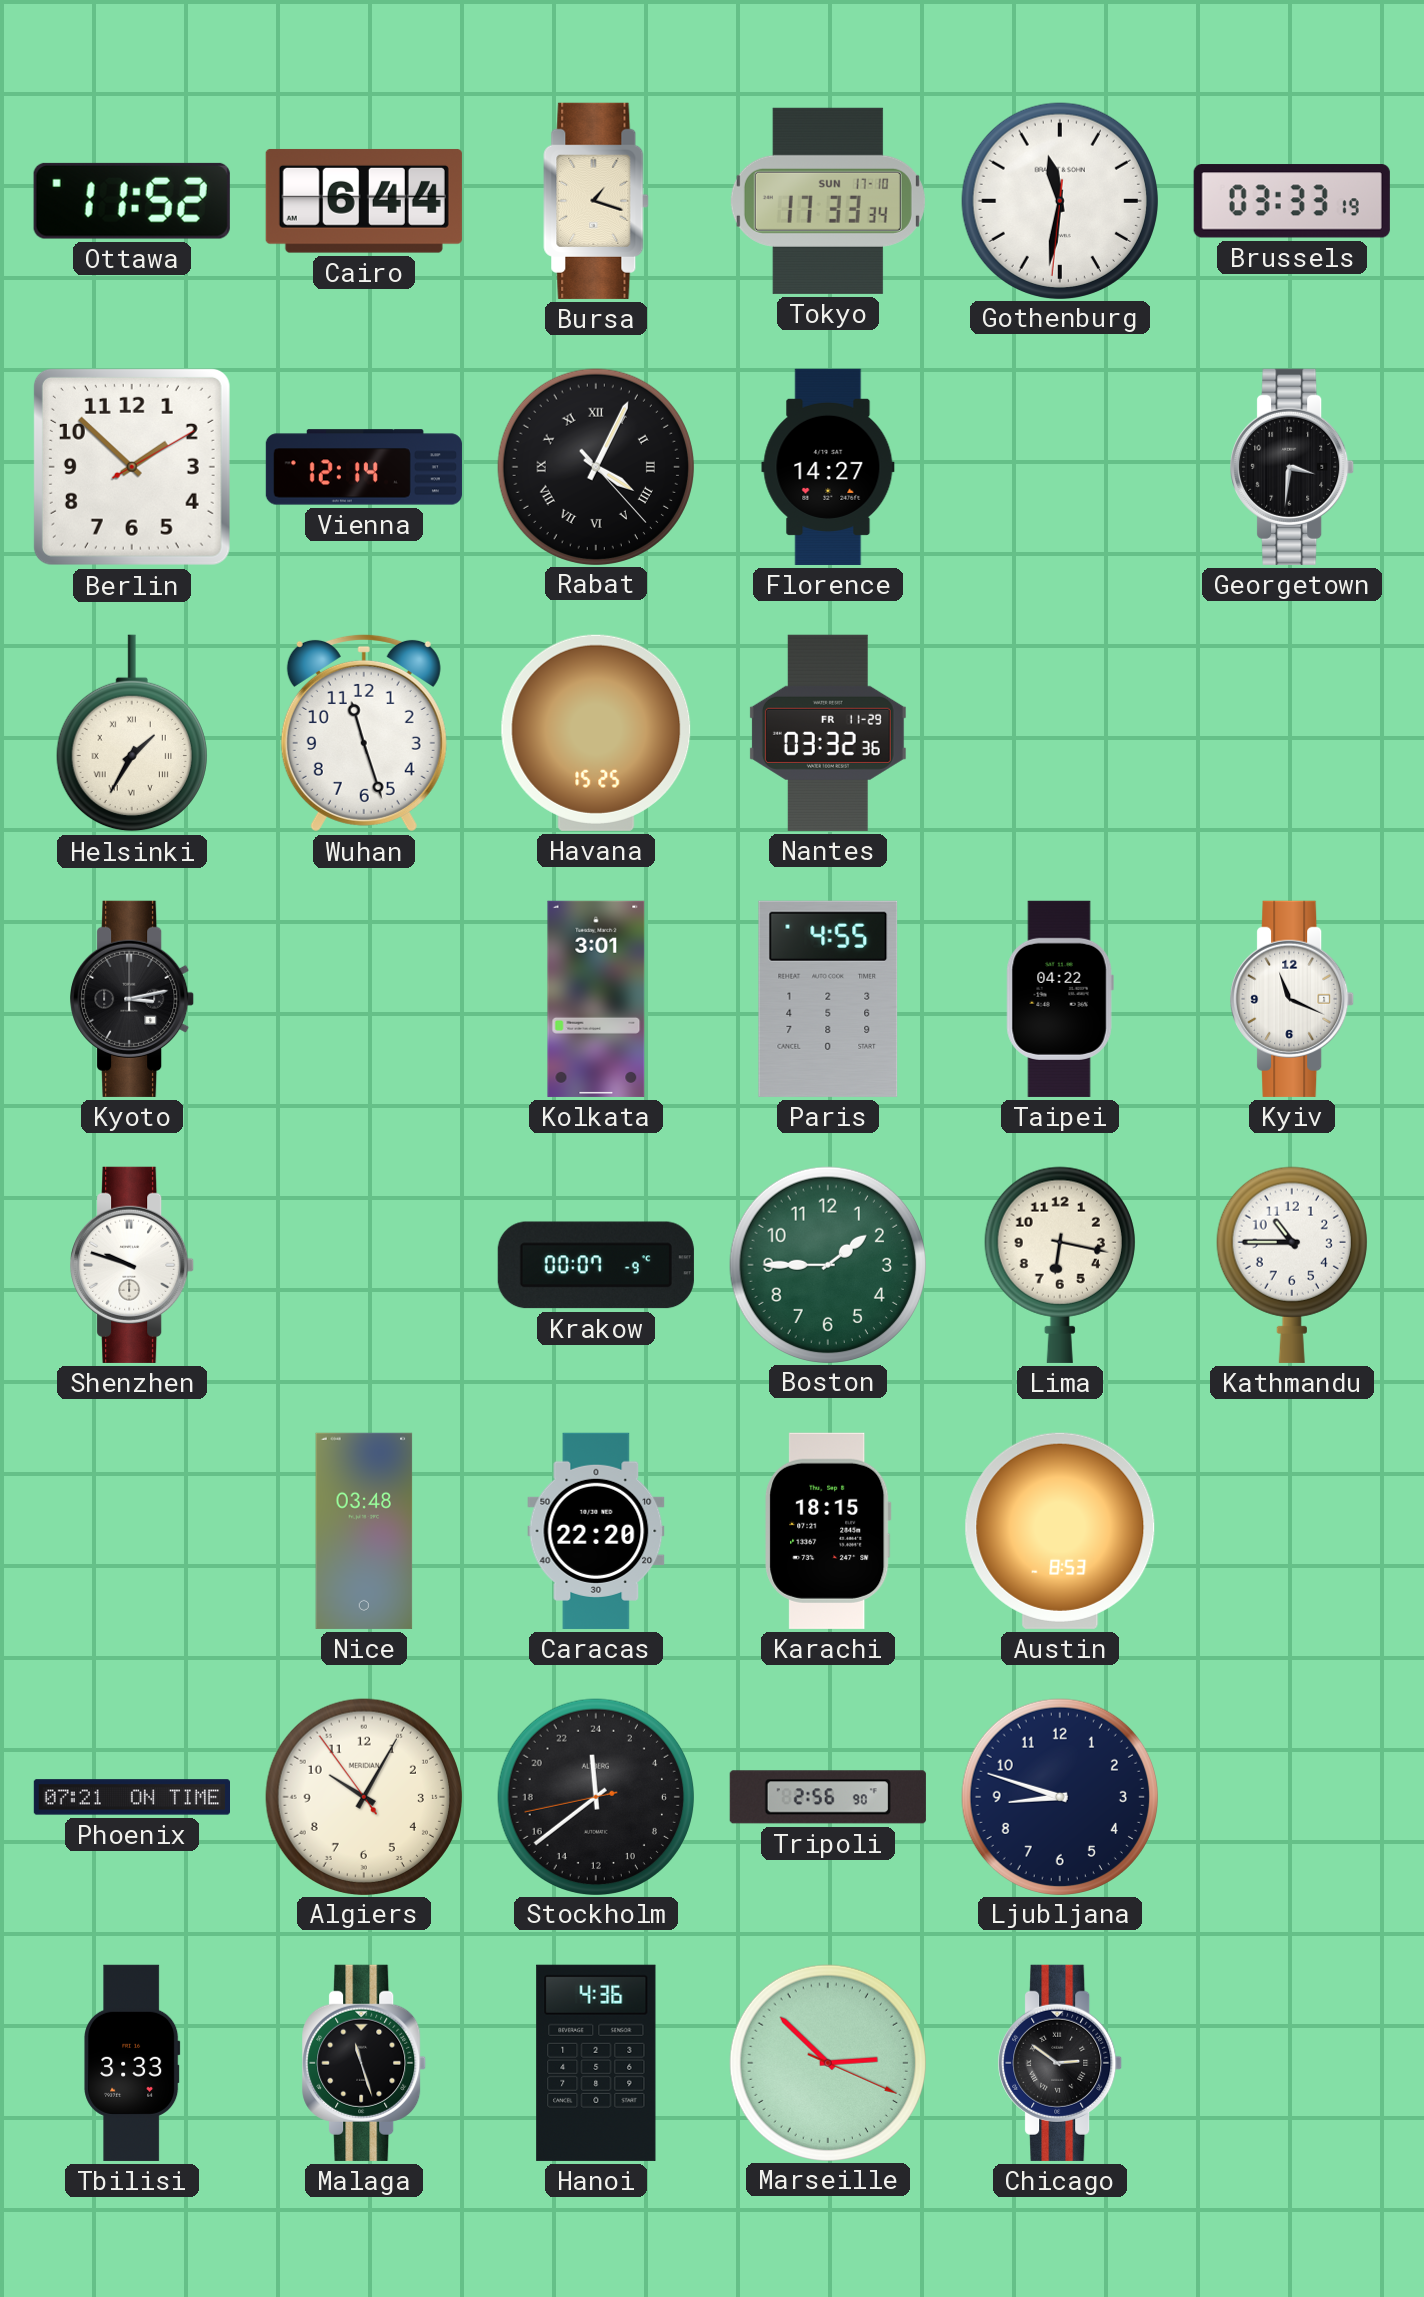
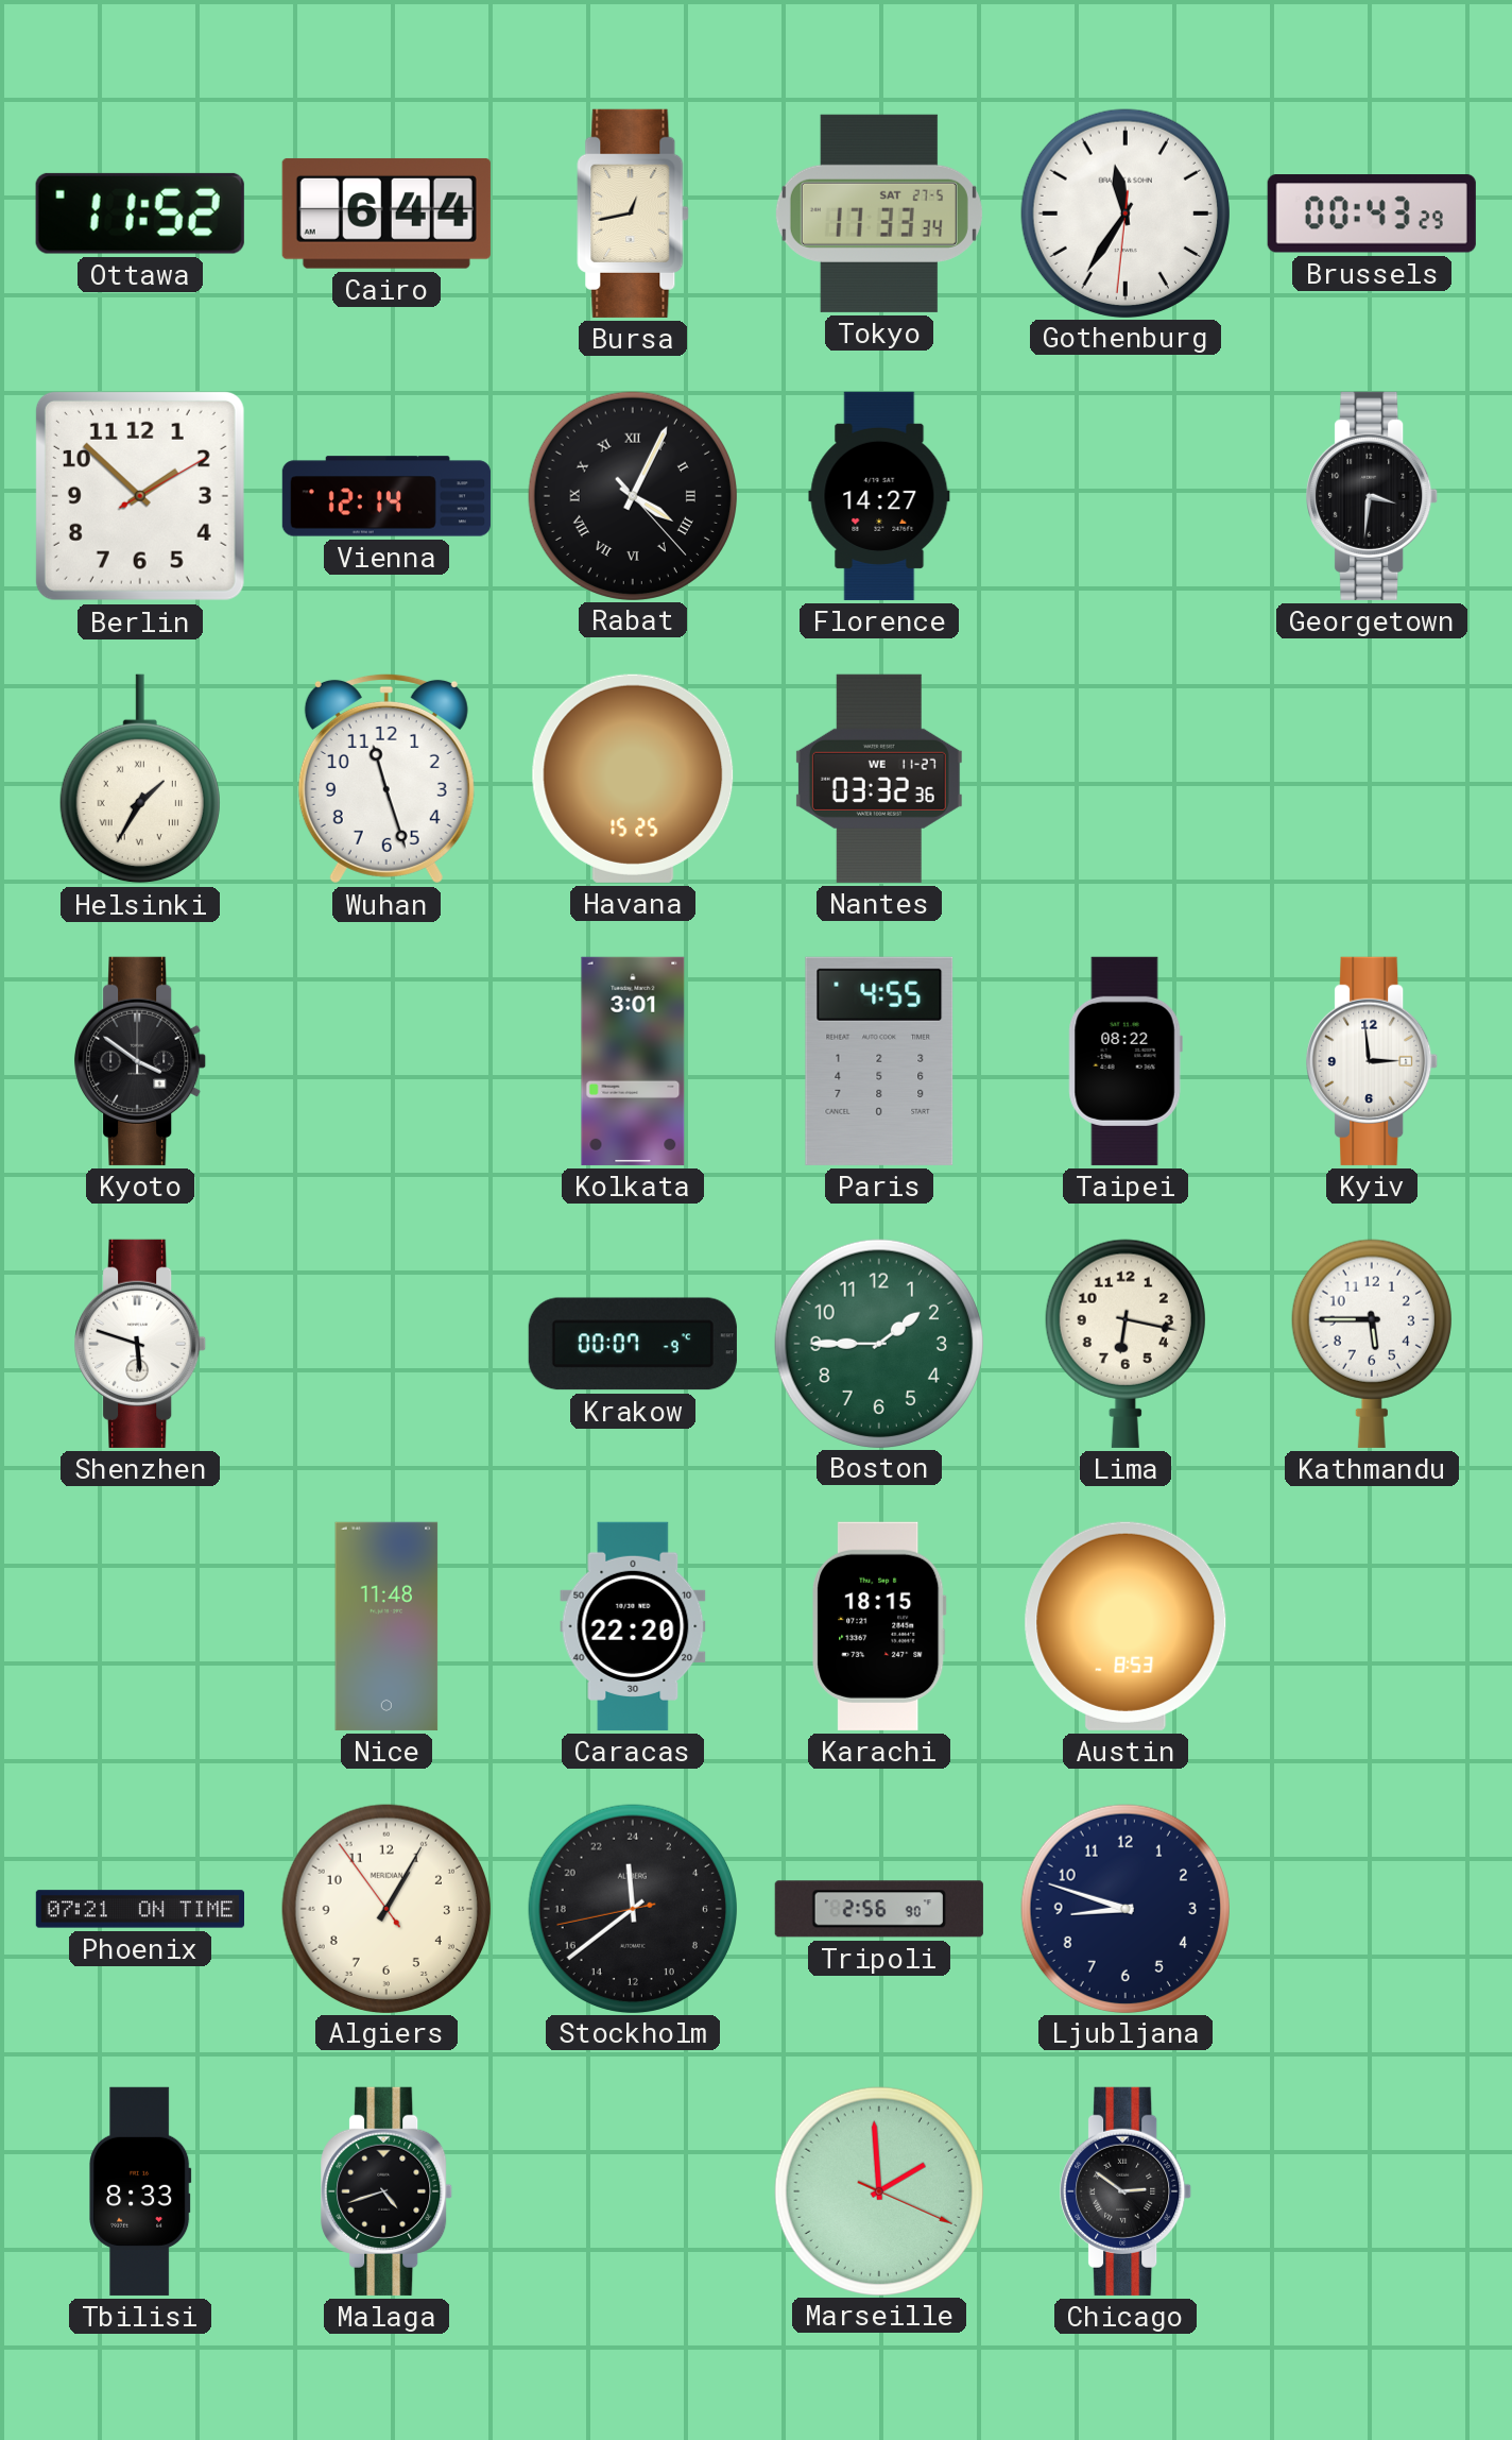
Bursa: 1:18 -> 12:43
Tokyo date: SUN 17-10 -> SAT 27-5
Gothenburg: 11:31 -> 11:35
Brussels: 03:33 -> 00:43
Nantes date: FR 11-29 -> WE 11-27
Kyoto: 3:13 -> 3:51
Taipei: 04:22 -> 08:22
Kyiv: 11:19 -> 2:59
Shenzhen: 9:48 -> 5:48
Kathmandu: 10:45 -> 5:45
Nice: 03:48 -> 11:48
Algiers: 10:04 -> 1:04
Tbilisi: 3:33 -> 8:33
Malaga: 11:27 -> 4:42
Hanoi: 4:36 -> none
Marseille: 2:52 -> 1:59
